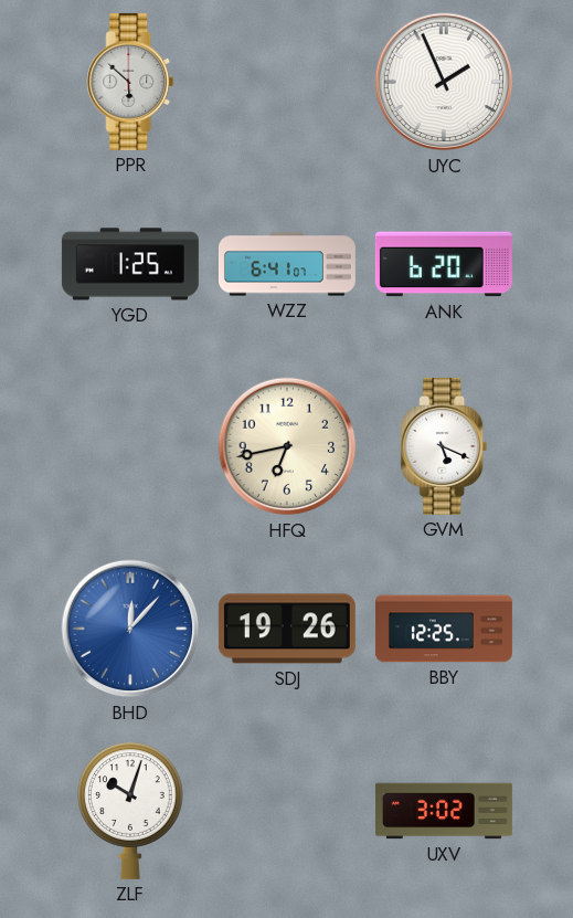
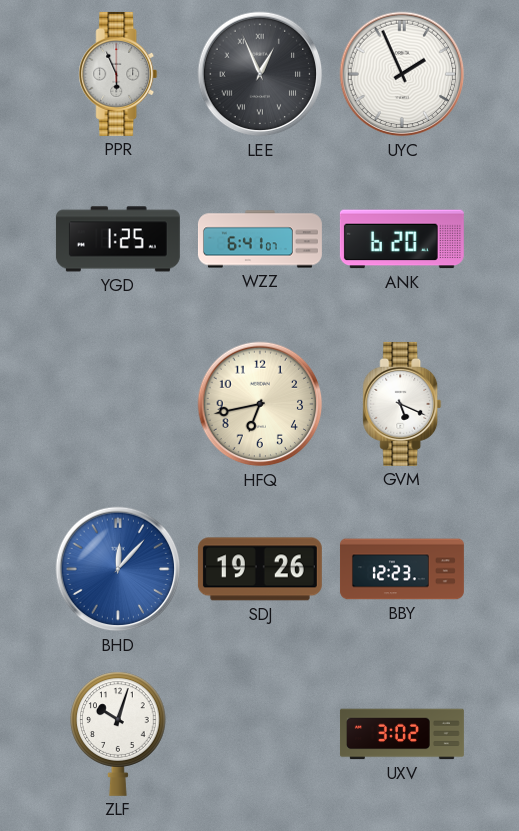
PPR: 5:52 -> 5:56
LEE: none -> 12:56
BBY: 12:25 -> 12:23
